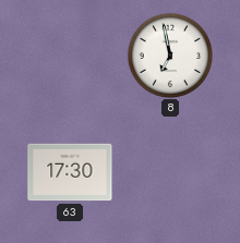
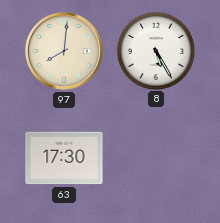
97: none -> 8:01
8: 6:58 -> 5:25
